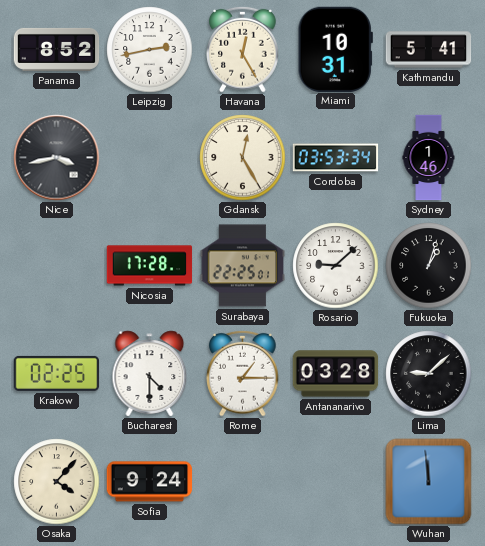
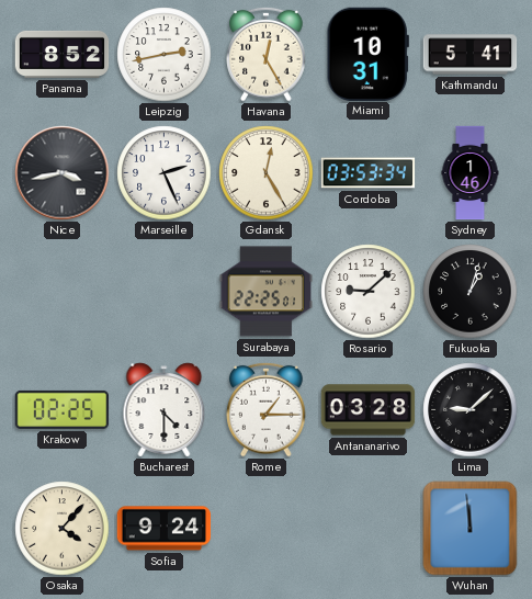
Marseille: none -> 2:26
Nicosia: 17:28 -> none
